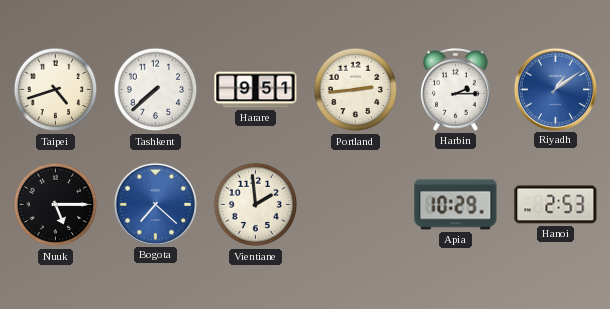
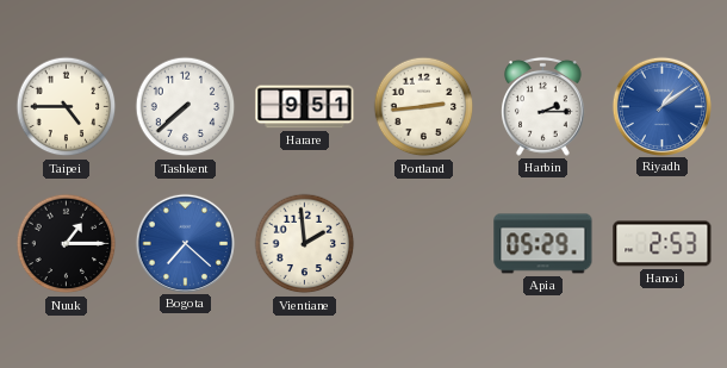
Taipei: 4:42 -> 4:45
Nuuk: 5:15 -> 1:15
Apia: 10:29 -> 05:29
